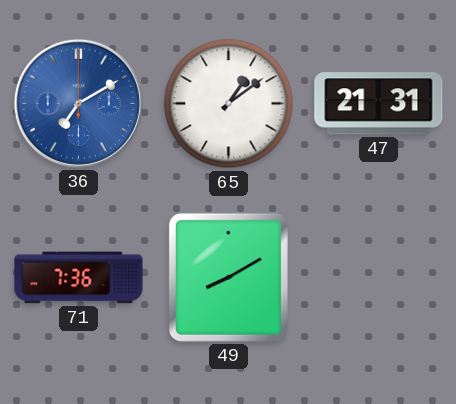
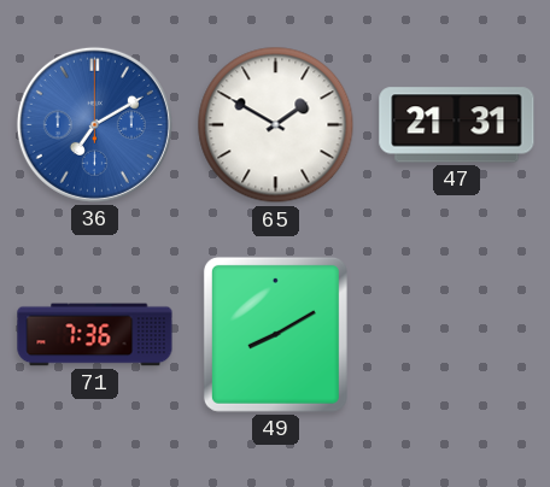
65: 1:09 -> 1:50
